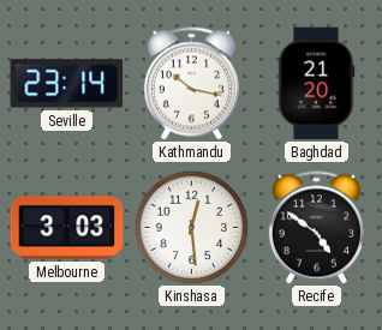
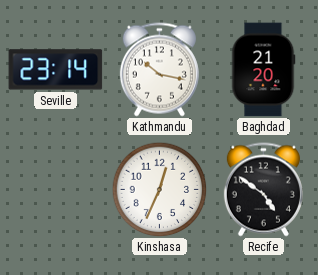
Melbourne: 3:03 -> none
Kinshasa: 12:29 -> 12:34
